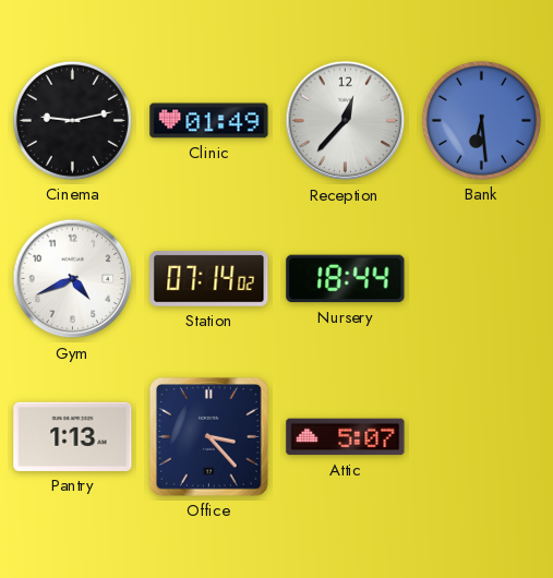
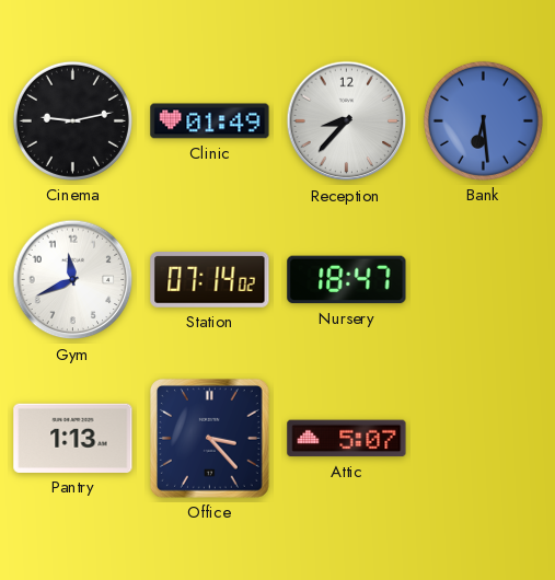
Reception: 12:37 -> 8:37
Gym: 4:41 -> 11:41
Nursery: 18:44 -> 18:47
